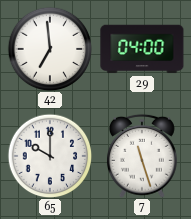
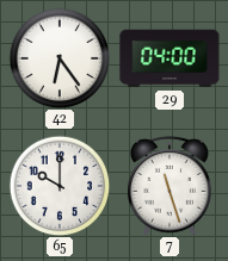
42: 6:59 -> 6:24
